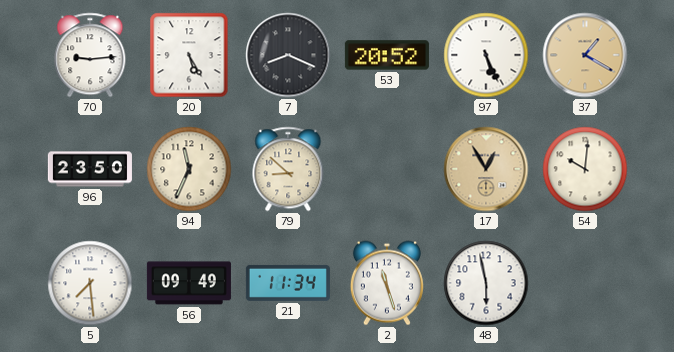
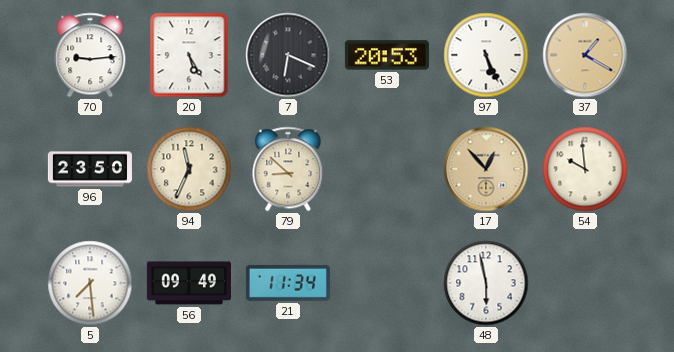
7: 8:19 -> 6:19
53: 20:52 -> 20:53
17: 12:55 -> 12:53
54: 10:01 -> 9:59
2: 11:27 -> none
